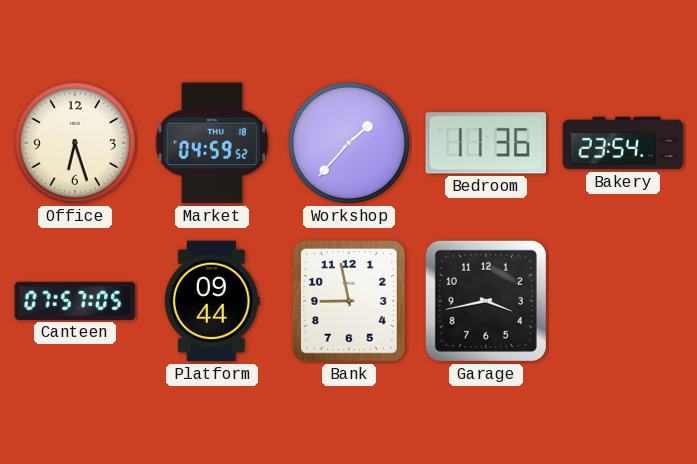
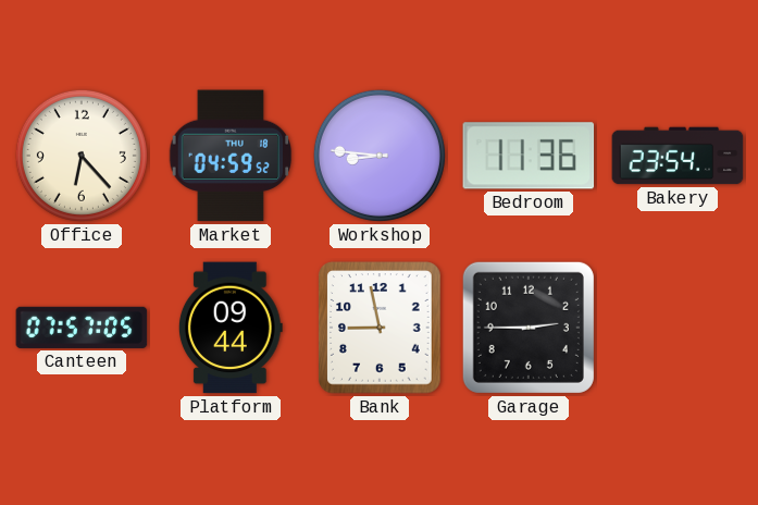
Office: 6:27 -> 6:23
Workshop: 1:37 -> 8:46
Garage: 3:43 -> 2:45
